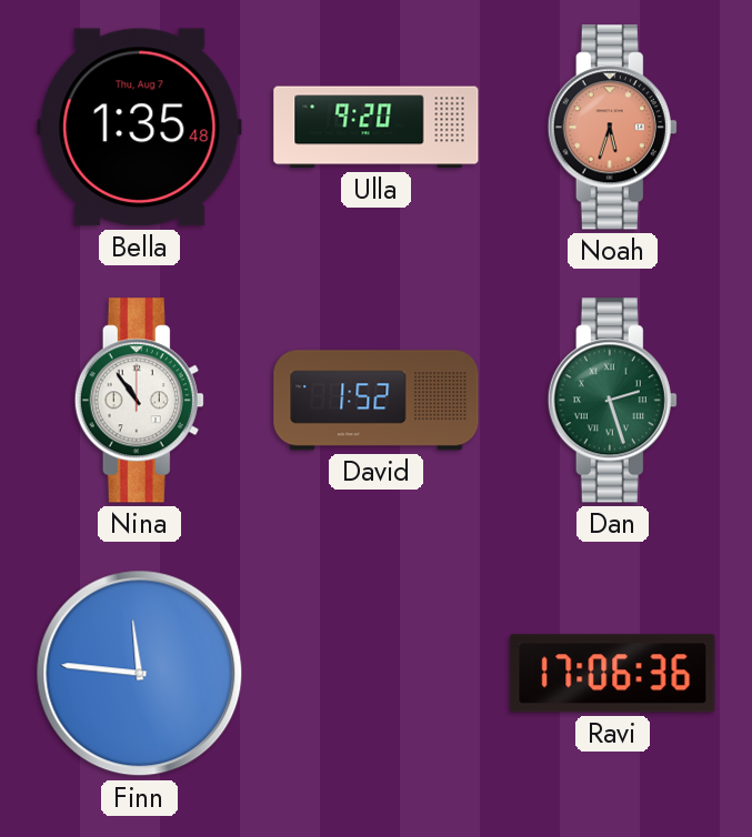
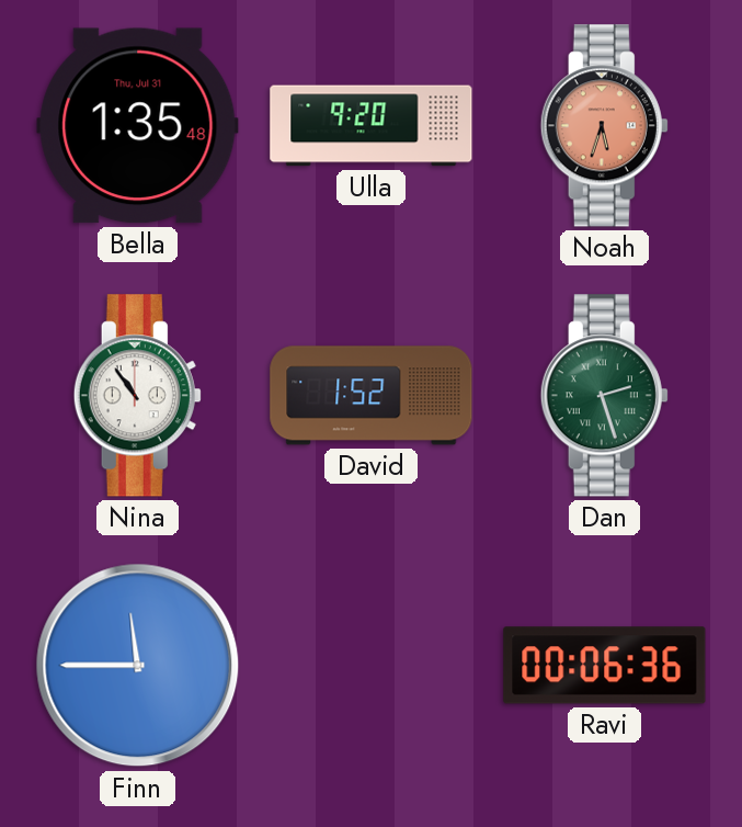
Bella date: Thu, Aug 7 -> Thu, Jul 31
Finn: 11:46 -> 11:45
Ravi: 17:06 -> 00:06
